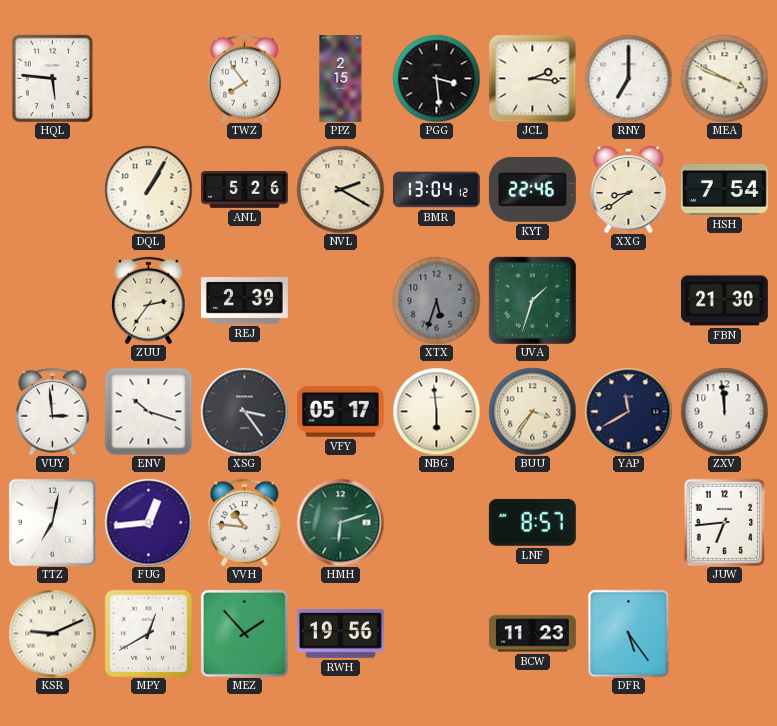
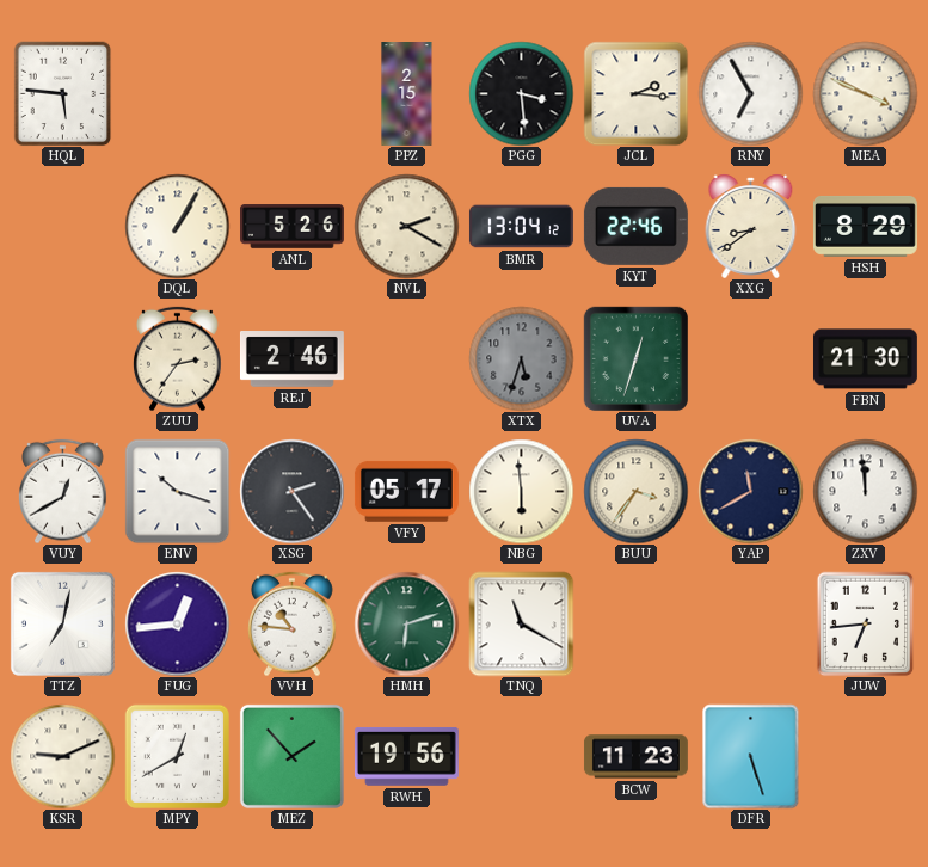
TWZ: 7:54 -> none
RNY: 7:00 -> 6:55
HSH: 7:54 -> 8:29
REJ: 2:39 -> 2:46
UVA: 1:33 -> 12:33
VUY: 2:59 -> 12:40
XSG: 3:24 -> 2:24
TNQ: none -> 11:20
LNF: 8:57 -> none
DFR: 5:24 -> 5:27
